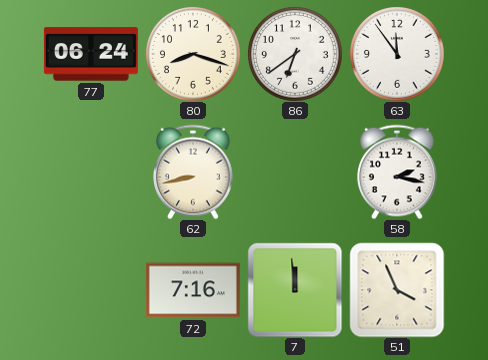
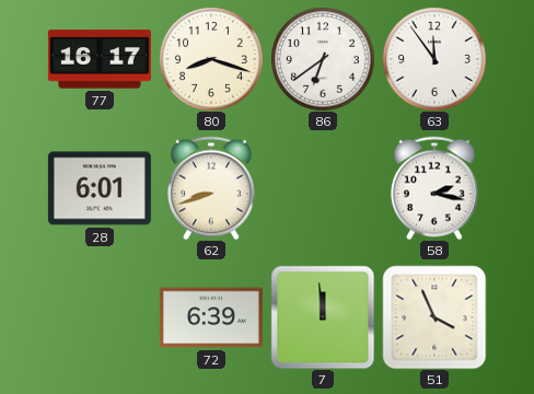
77: 06:24 -> 16:17
28: none -> 6:01
62: 8:43 -> 8:42
72: 7:16 -> 6:39
